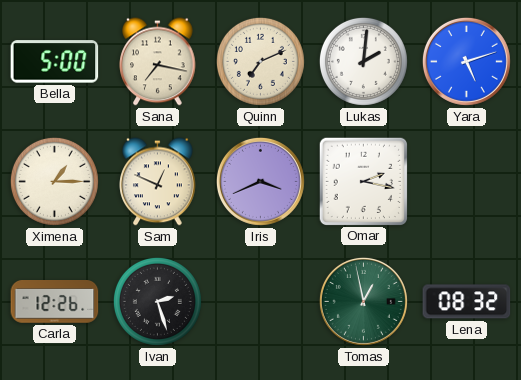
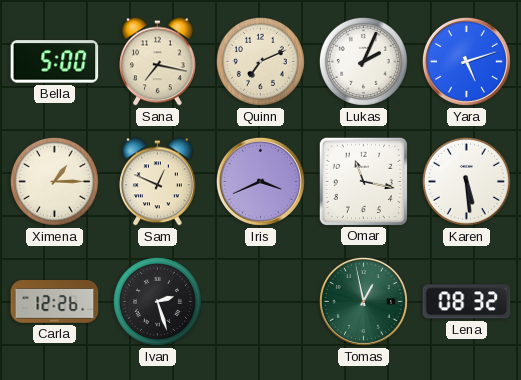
Lukas: 2:01 -> 2:04
Omar: 2:17 -> 11:17
Karen: none -> 5:29
